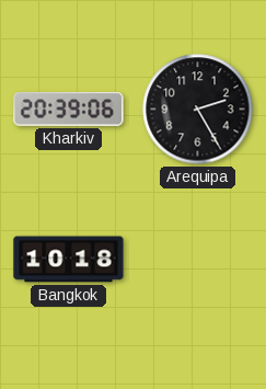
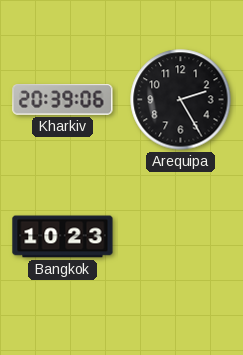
Bangkok: 10:18 -> 10:23
